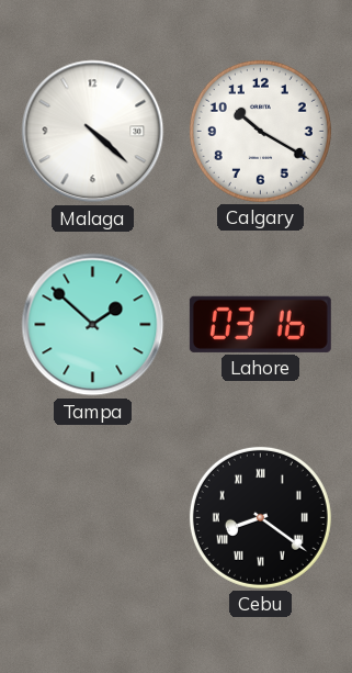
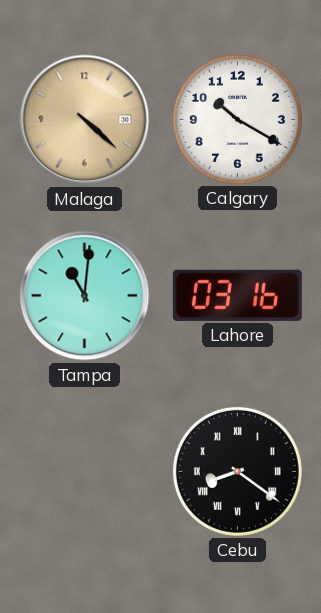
Malaga dial: white -> champagne
Tampa: 1:52 -> 11:01
